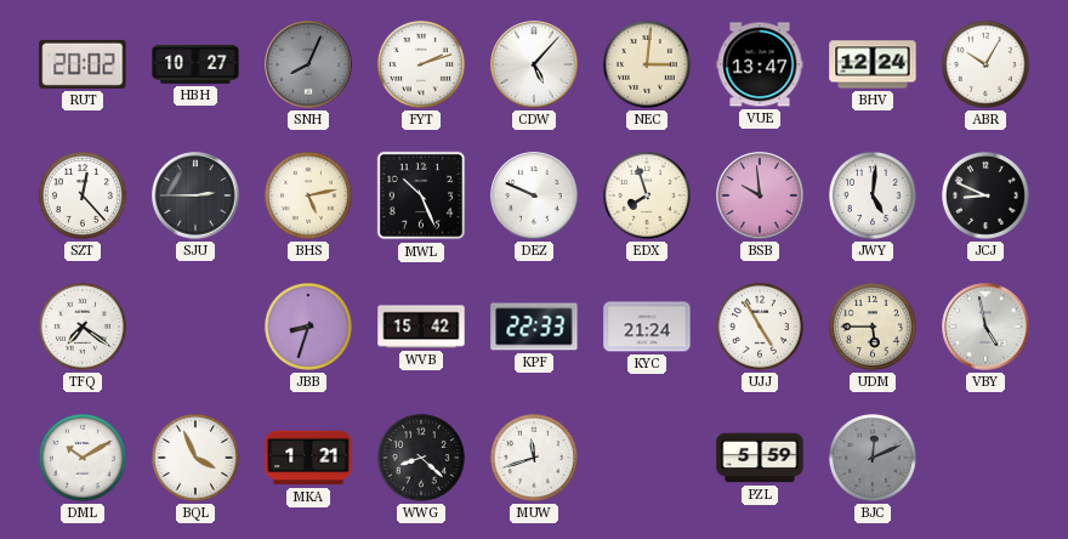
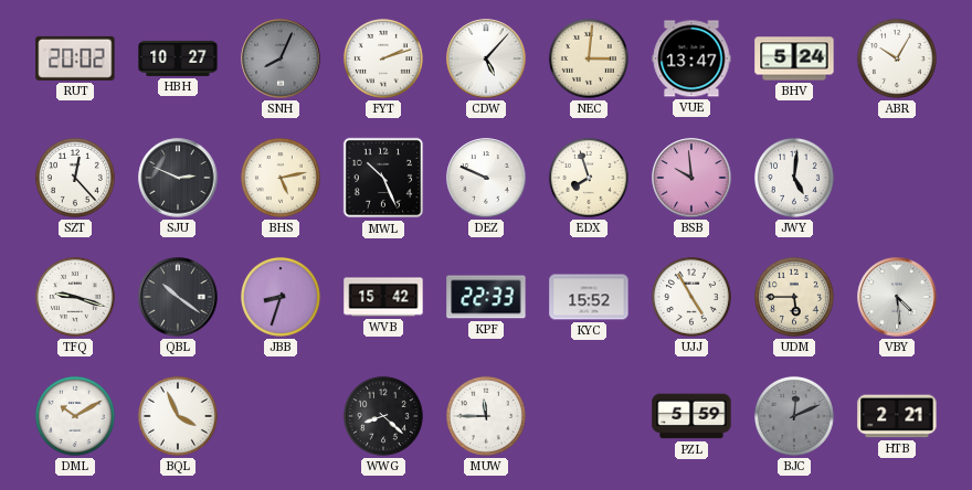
BHV: 12:24 -> 5:24
SJU: 2:45 -> 2:49
JCJ: 8:49 -> none
TFQ: 7:21 -> 9:18
QBL: none -> 10:21
KYC: 21:24 -> 15:52
VBY: 4:58 -> 4:29
MKA: 1:21 -> none
MUW: 11:42 -> 11:45
HTB: none -> 2:21
